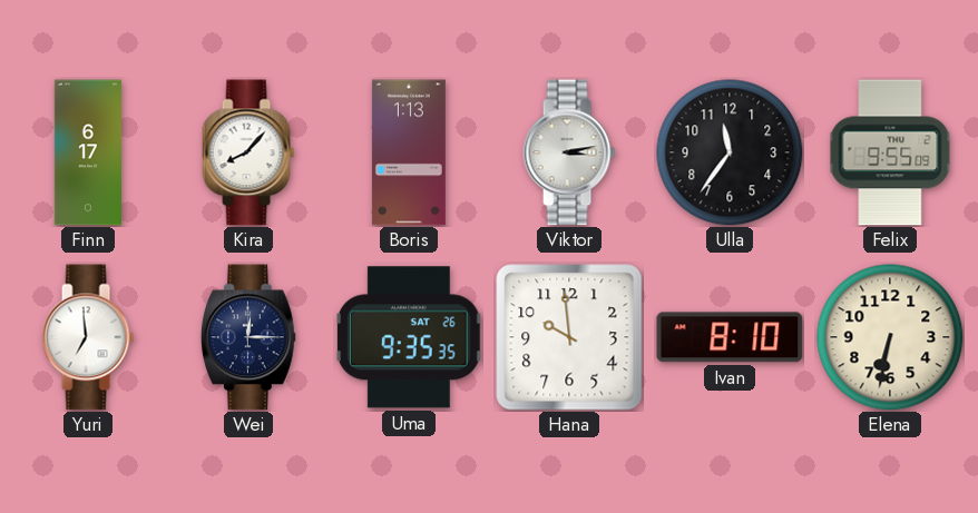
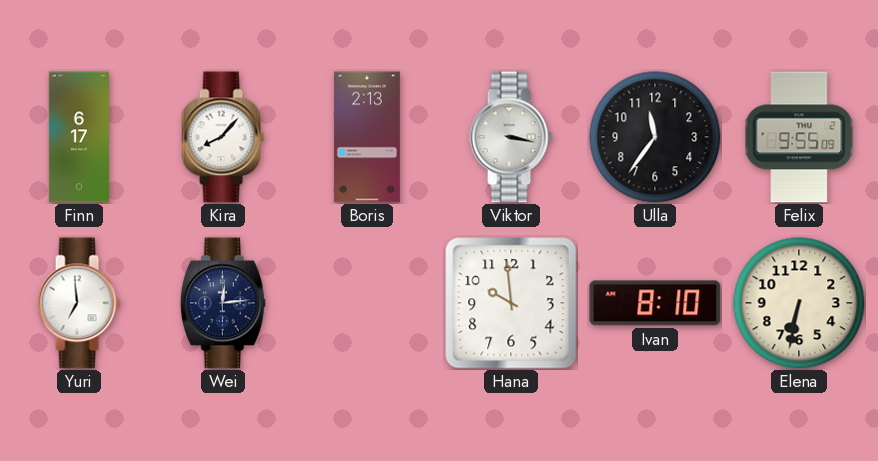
Boris: 1:13 -> 2:13
Viktor: 3:13 -> 3:17
Wei: 12:15 -> 12:14
Uma: 9:35 -> none
